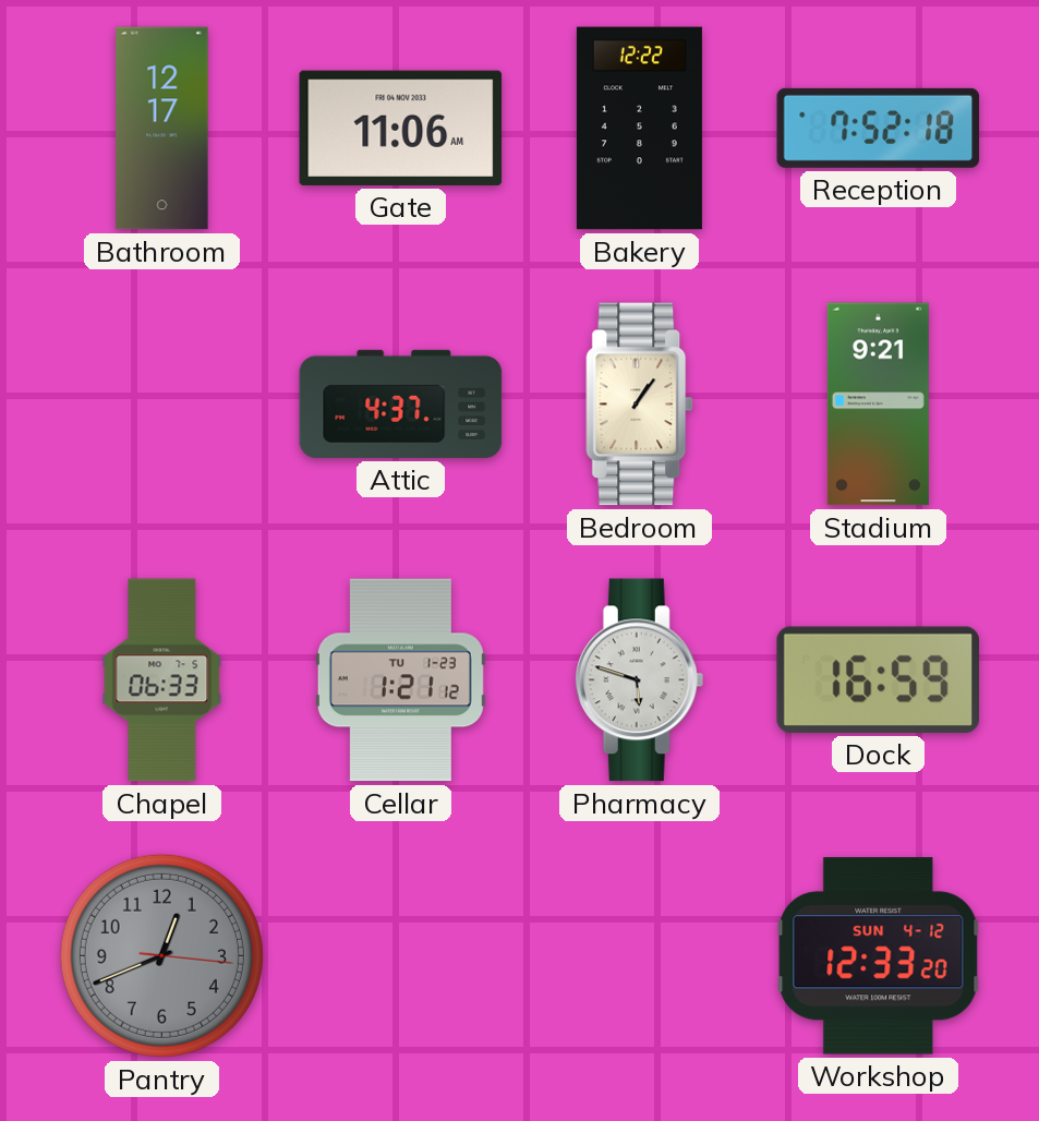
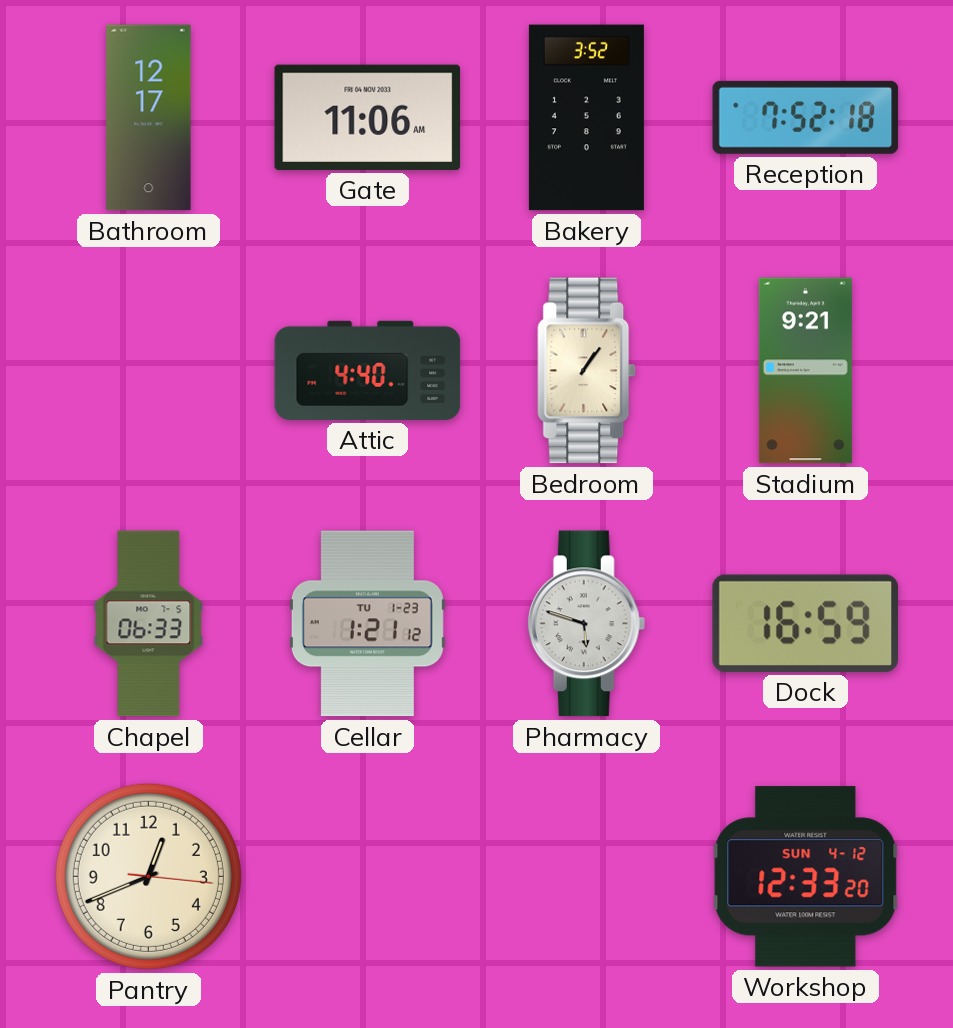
Bakery: 12:22 -> 3:52
Attic: 4:37 -> 4:40
Pantry dial: grey -> cream
